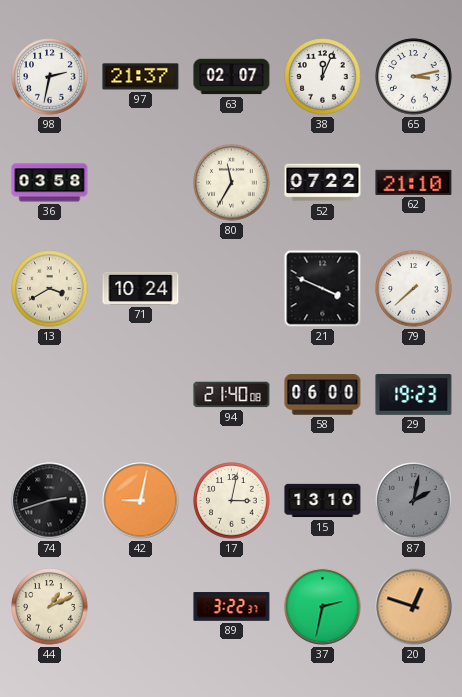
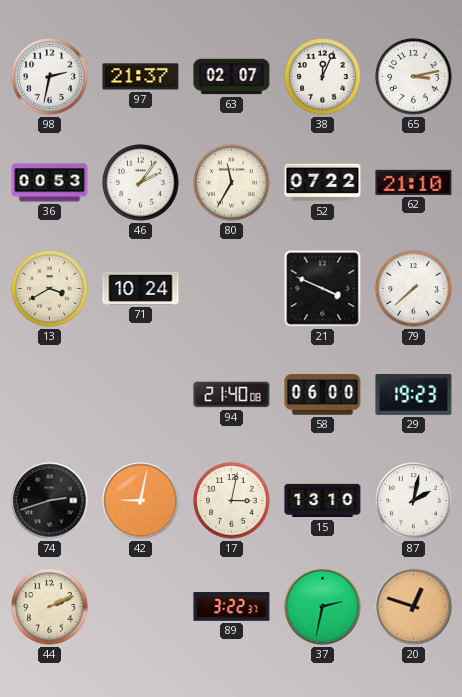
36: 03:58 -> 00:53
46: none -> 2:06
87 dial: grey -> white
44: 1:11 -> 2:11
